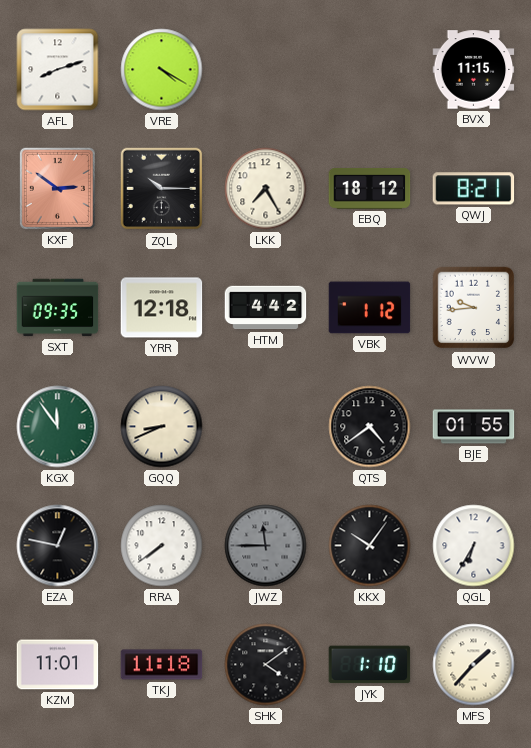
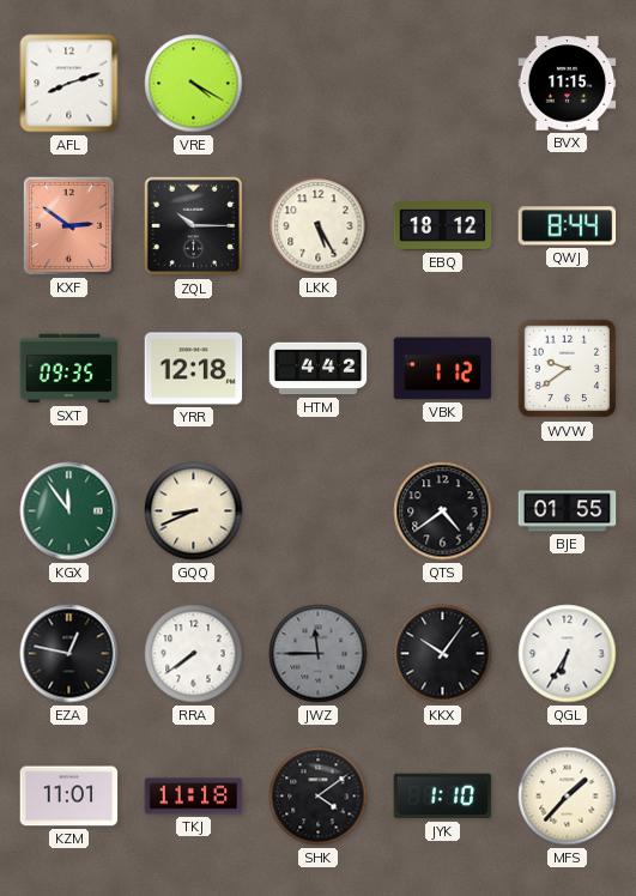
LKK: 7:25 -> 5:25
QWJ: 8:21 -> 8:44
WVW: 9:44 -> 9:39
